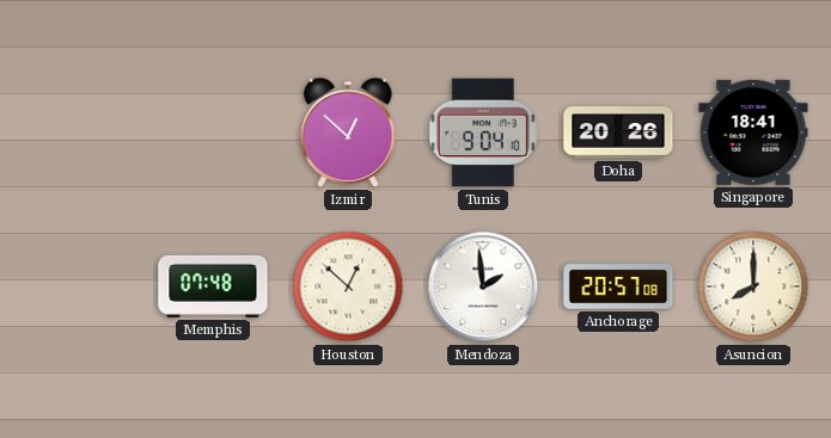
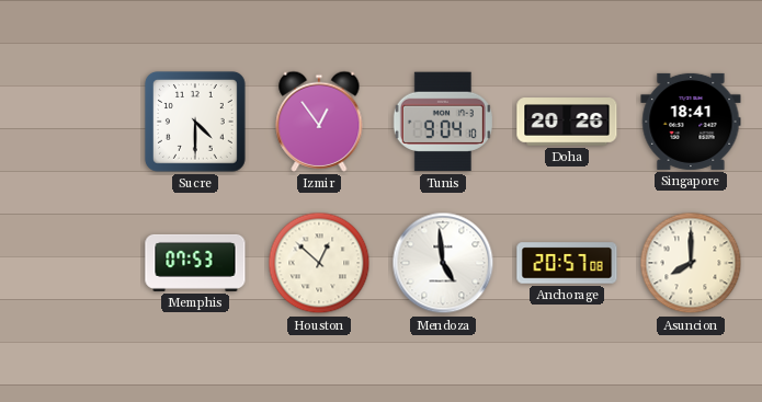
Sucre: none -> 4:30
Izmir: 12:52 -> 12:54
Memphis: 07:48 -> 07:53
Mendoza: 1:59 -> 4:59
